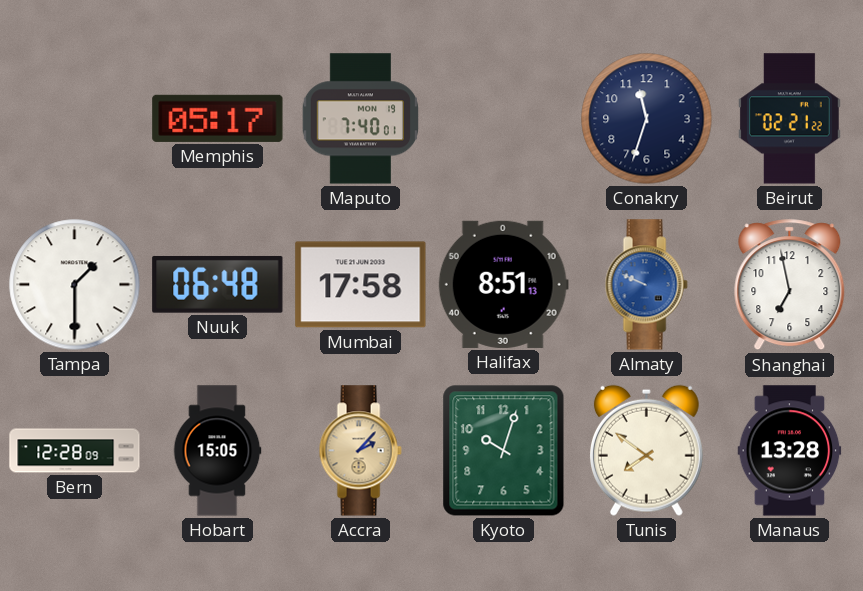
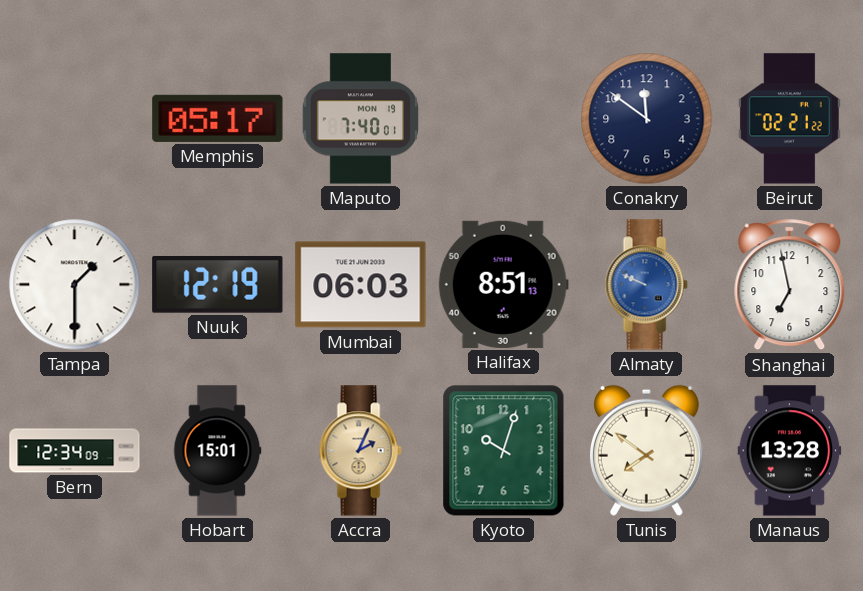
Conakry: 11:33 -> 11:51
Nuuk: 06:48 -> 12:19
Mumbai: 17:58 -> 06:03
Bern: 12:28 -> 12:34
Hobart: 15:05 -> 15:01
Accra: 2:07 -> 2:04
